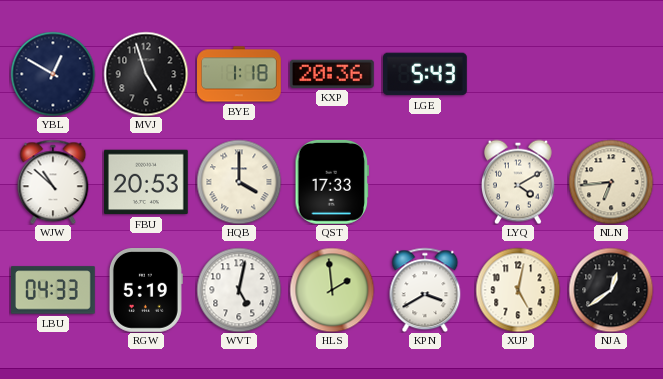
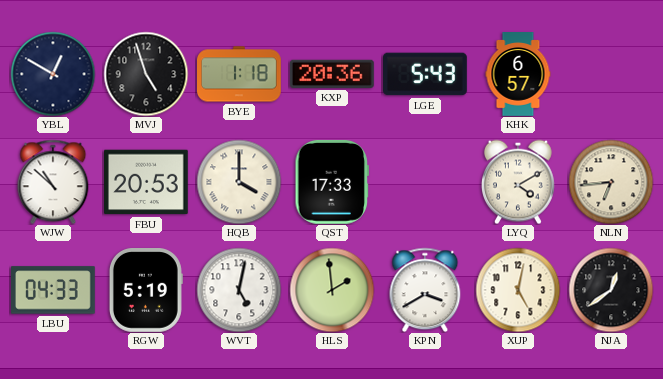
KHK: none -> 6:57
